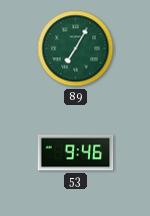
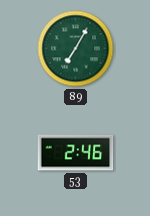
53: 9:46 -> 2:46
